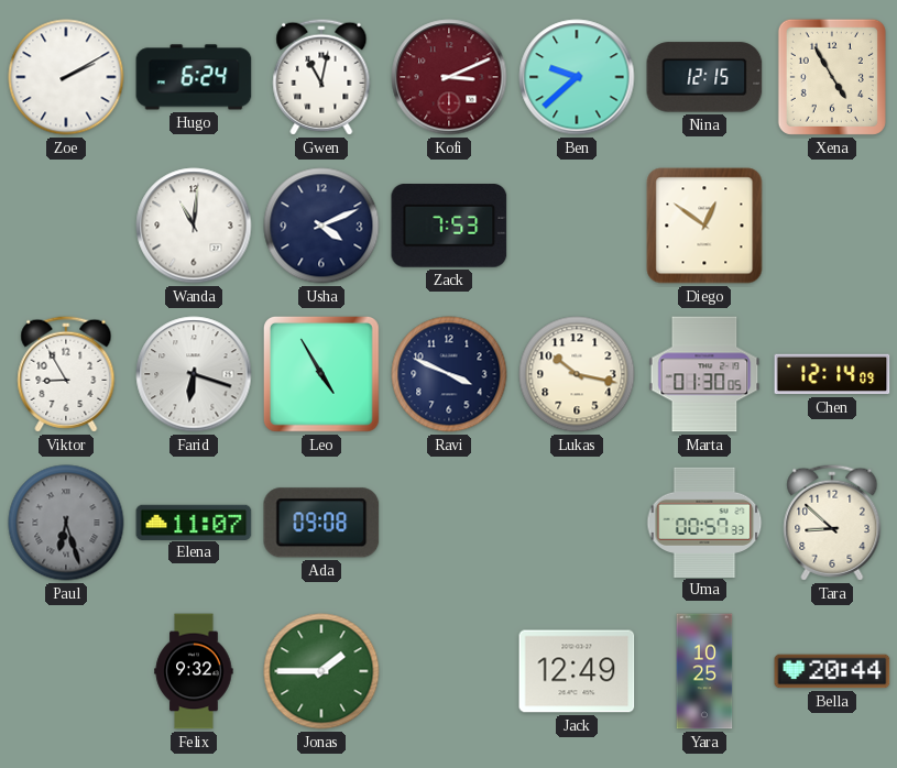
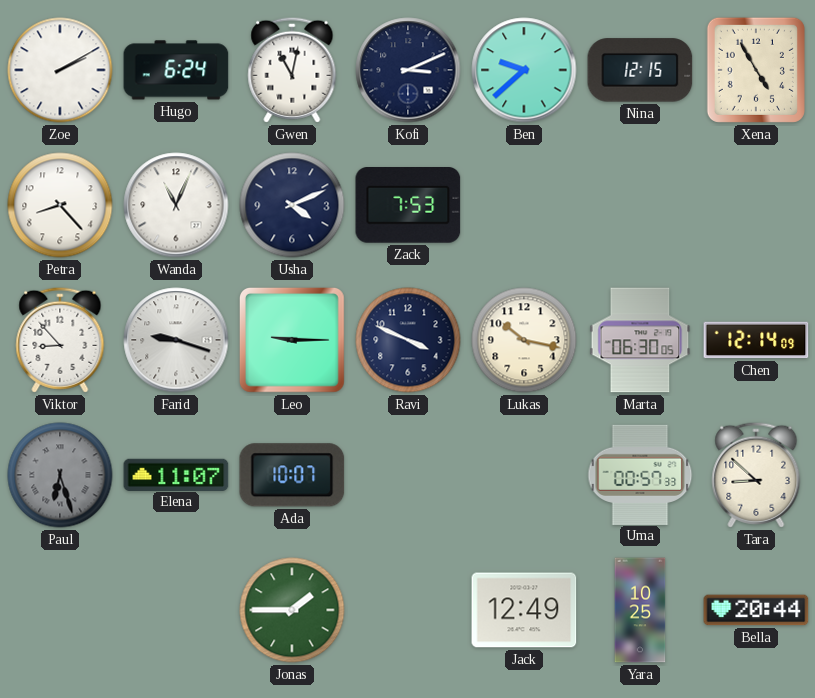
Kofi dial: burgundy -> navy
Petra: none -> 8:23
Wanda: 11:01 -> 11:04
Diego: 12:51 -> none
Viktor: 8:55 -> 8:53
Farid: 6:18 -> 9:18
Leo: 4:55 -> 9:15
Marta: 01:30 -> 06:30
Ada: 09:08 -> 10:07
Felix: 9:32 -> none
